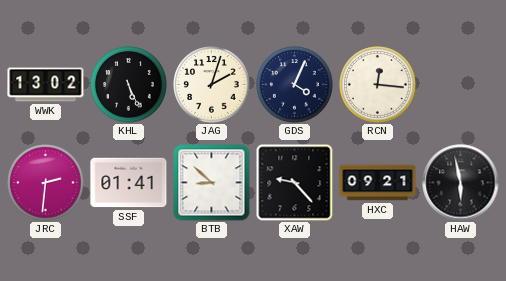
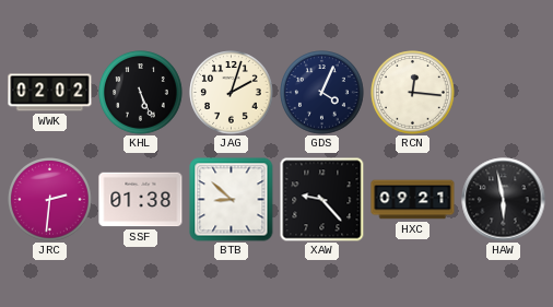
WWK: 13:02 -> 02:02
SSF: 01:41 -> 01:38
